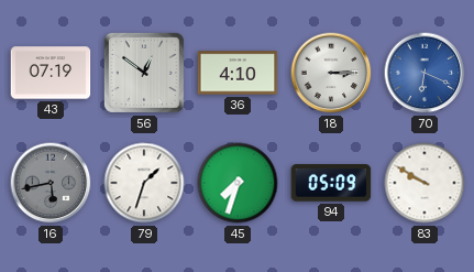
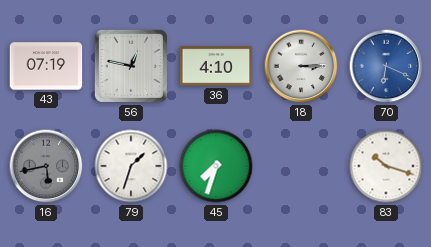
56: 12:51 -> 12:47
94: 05:09 -> none
83: 9:50 -> 10:18
